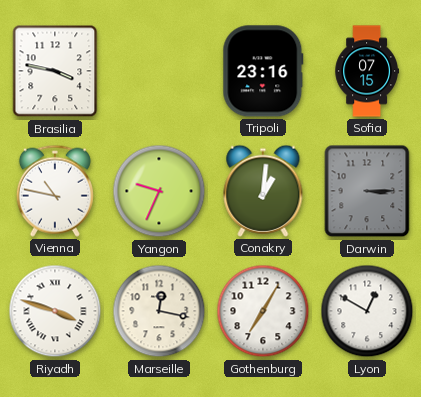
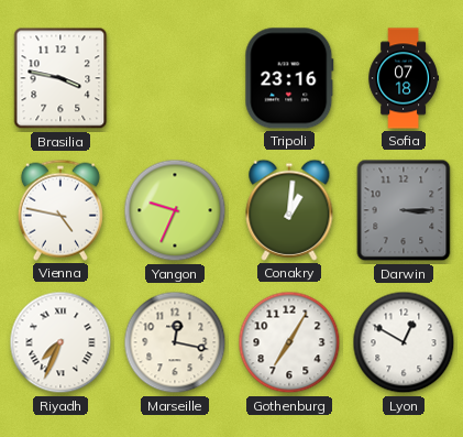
Sofia: 07:15 -> 07:18
Vienna: 10:47 -> 4:47
Riyadh: 3:48 -> 7:34
